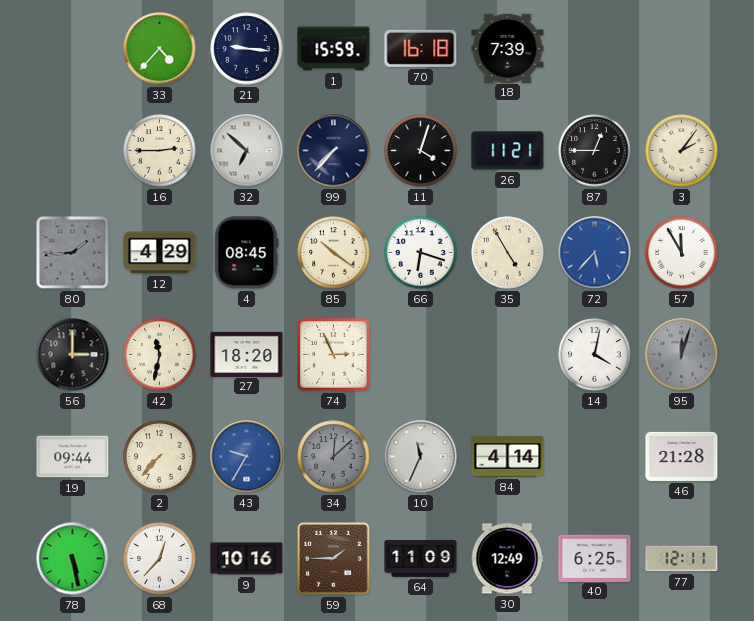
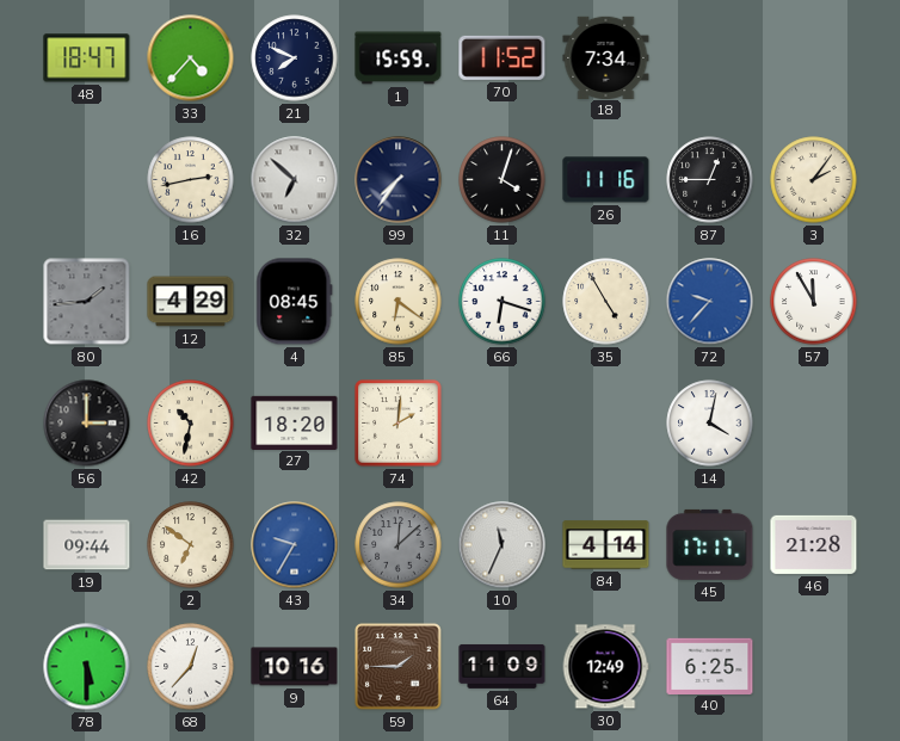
48: none -> 18:47
21: 9:16 -> 7:49
70: 16:18 -> 11:52
18: 7:39 -> 7:34
16: 2:45 -> 2:43
99: 7:37 -> 7:36
26: 11:21 -> 11:16
85: 10:21 -> 6:21
72: 5:37 -> 9:37
42: 11:32 -> 10:32
74: 2:56 -> 2:01
95: 12:03 -> none
2: 7:37 -> 6:51
45: none -> 17:17
78: 5:28 -> 5:30
77: 12:11 -> none
